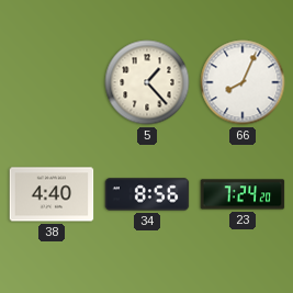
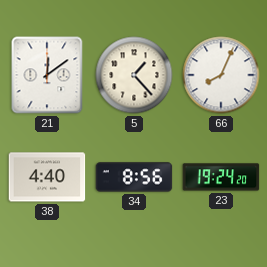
21: none -> 12:09
23: 7:24 -> 19:24
